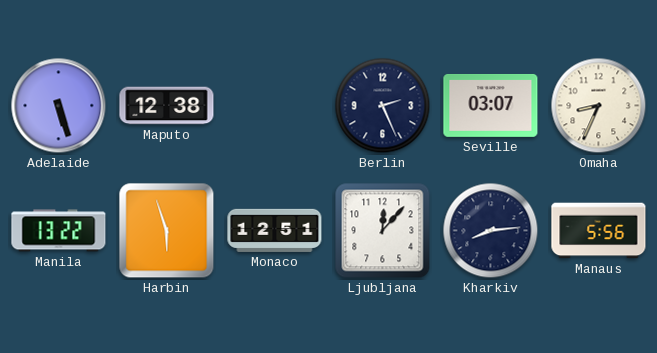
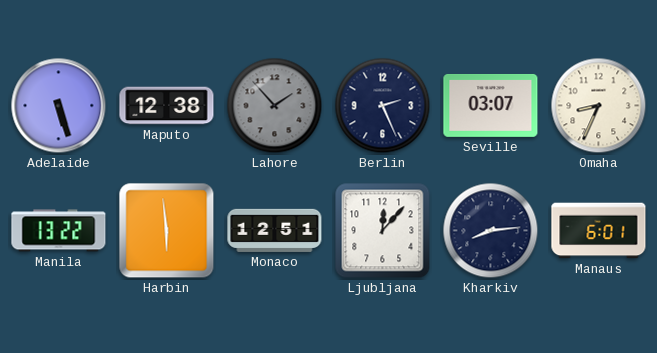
Lahore: none -> 1:53
Harbin: 5:57 -> 5:59
Manaus: 5:56 -> 6:01
